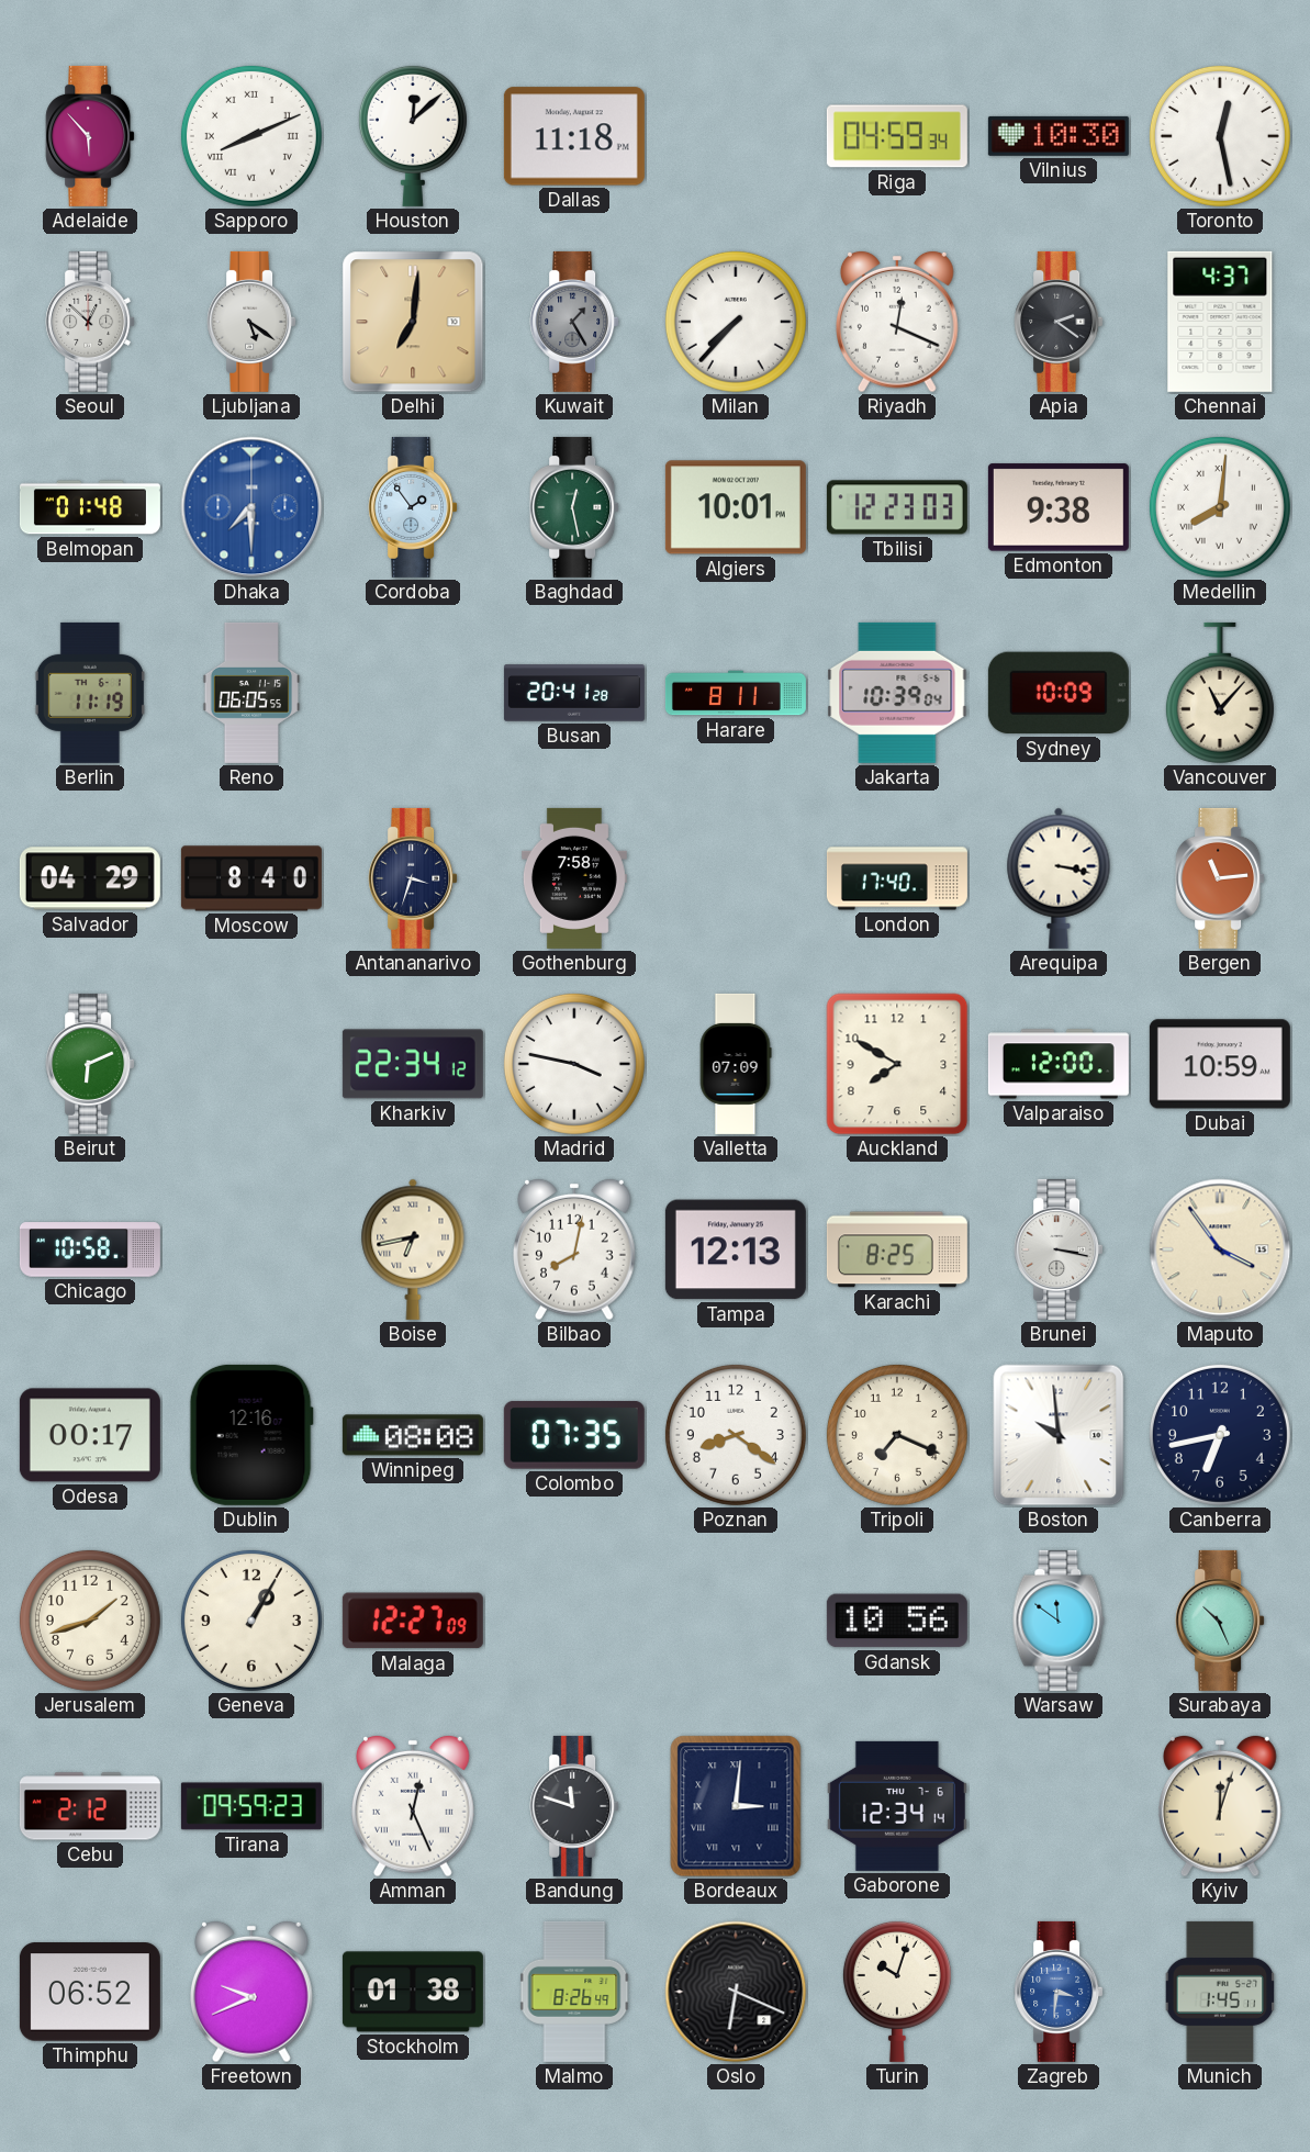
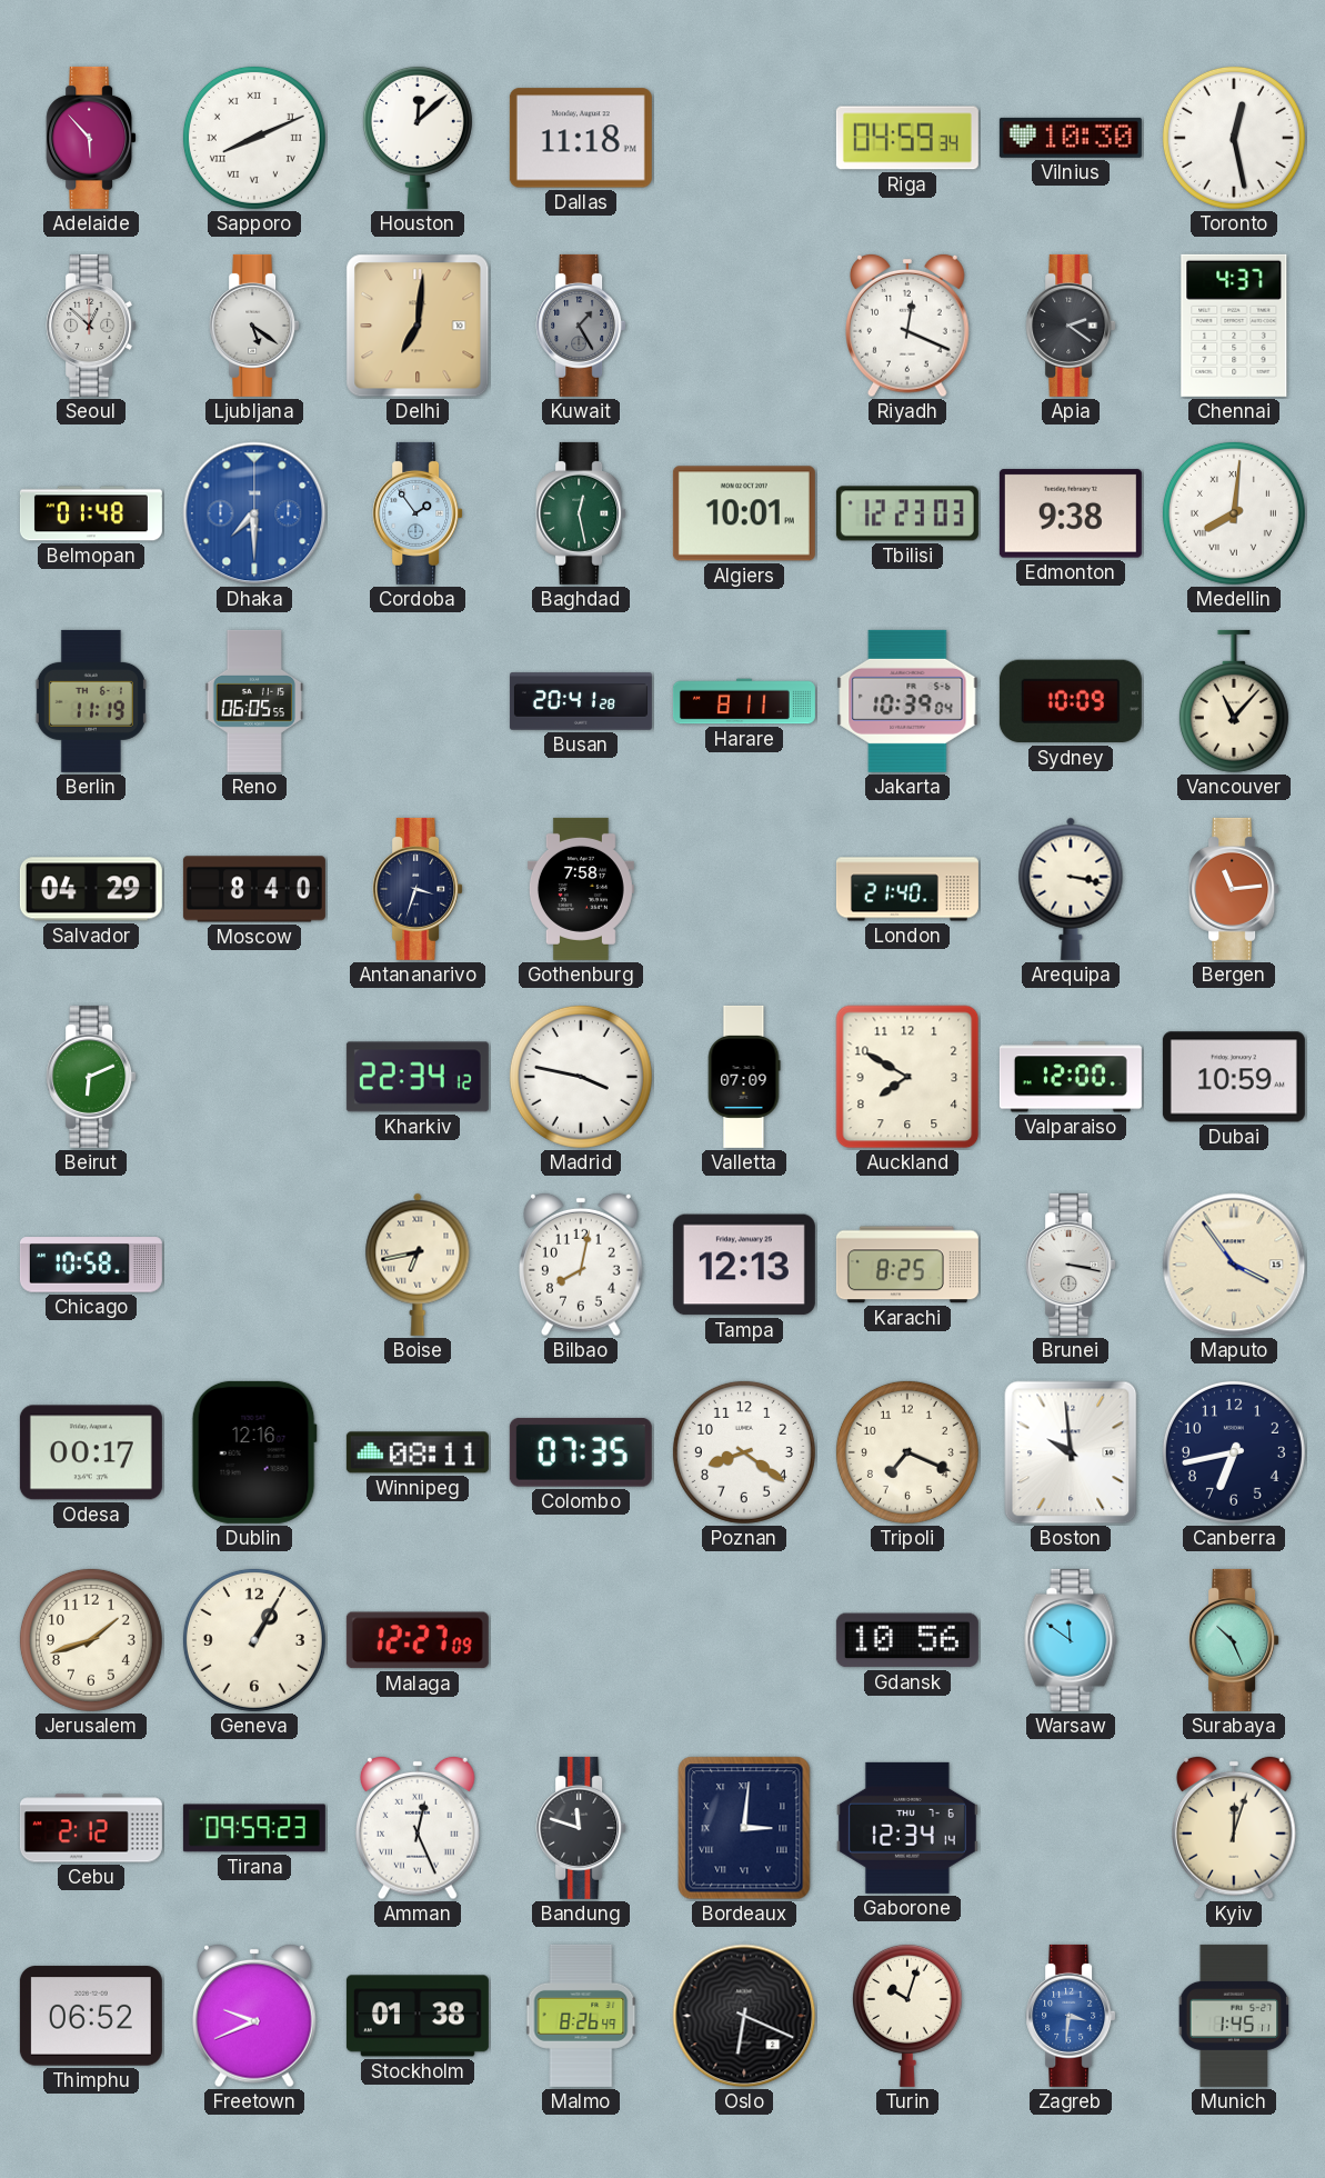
Milan: 7:37 -> none
London: 17:40 -> 21:40
Winnipeg: 08:08 -> 08:11
